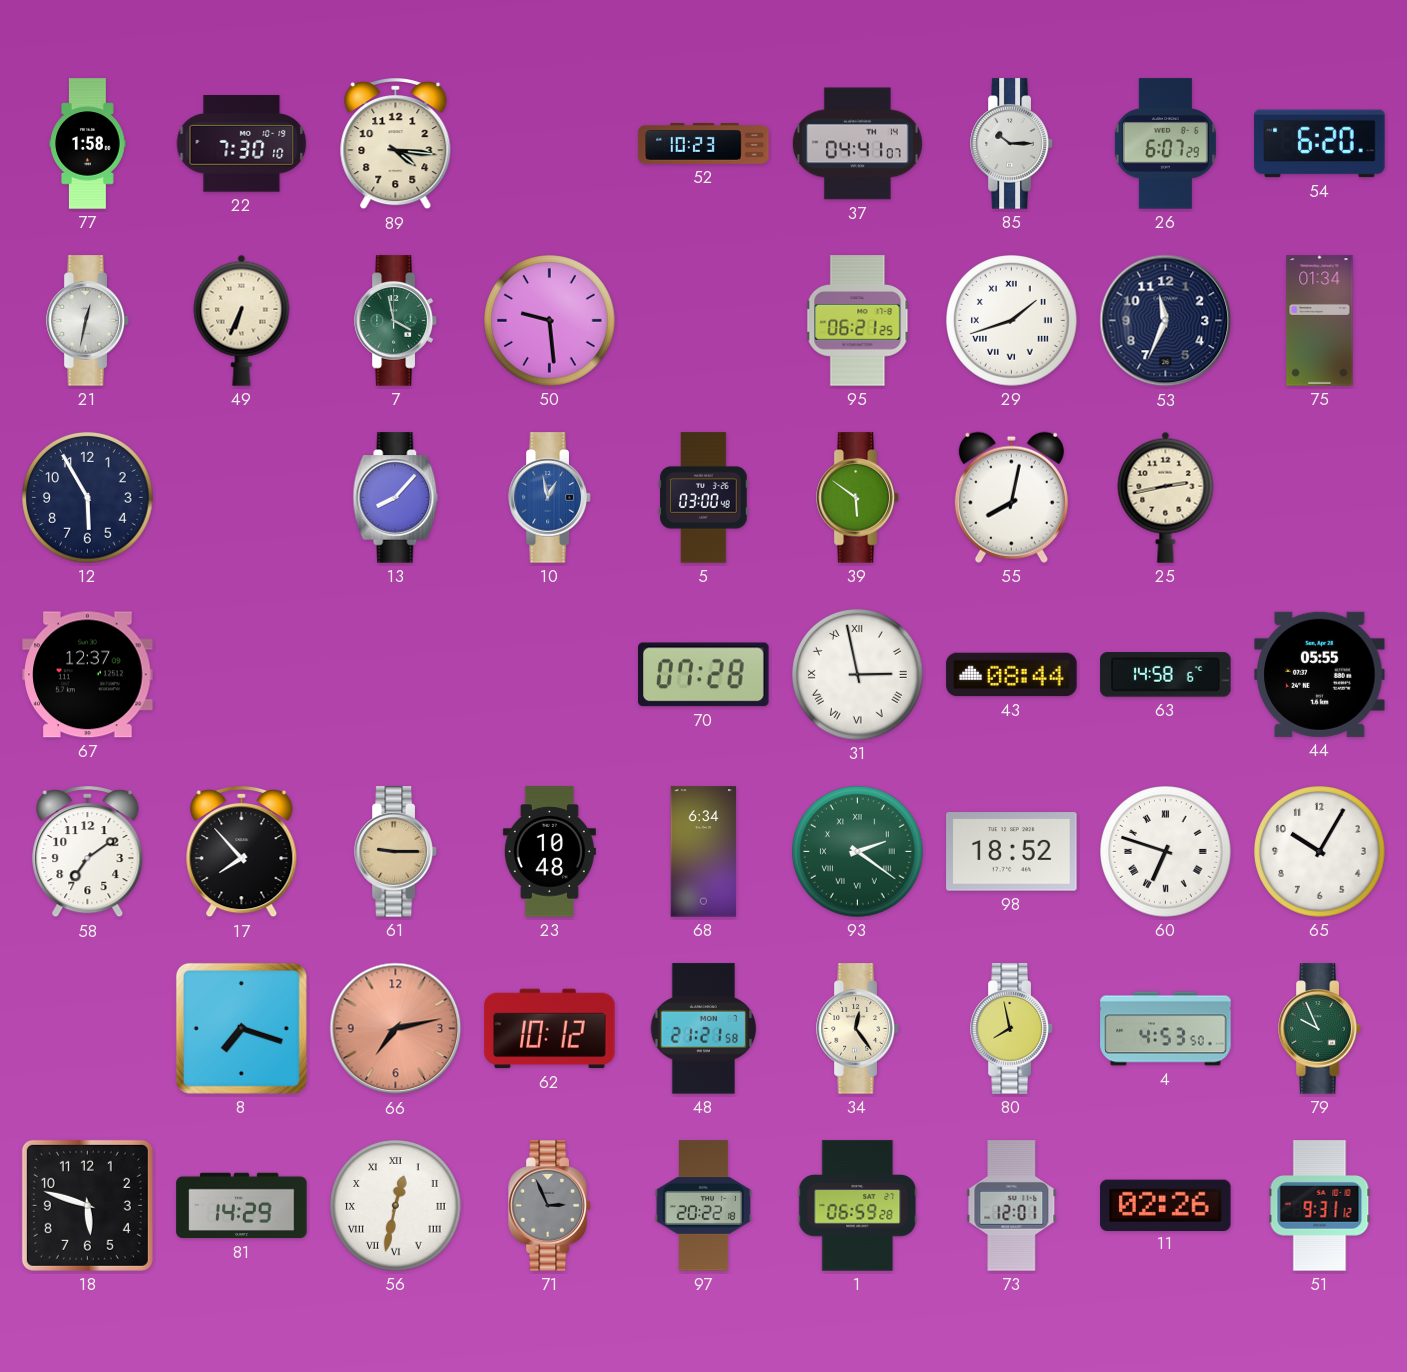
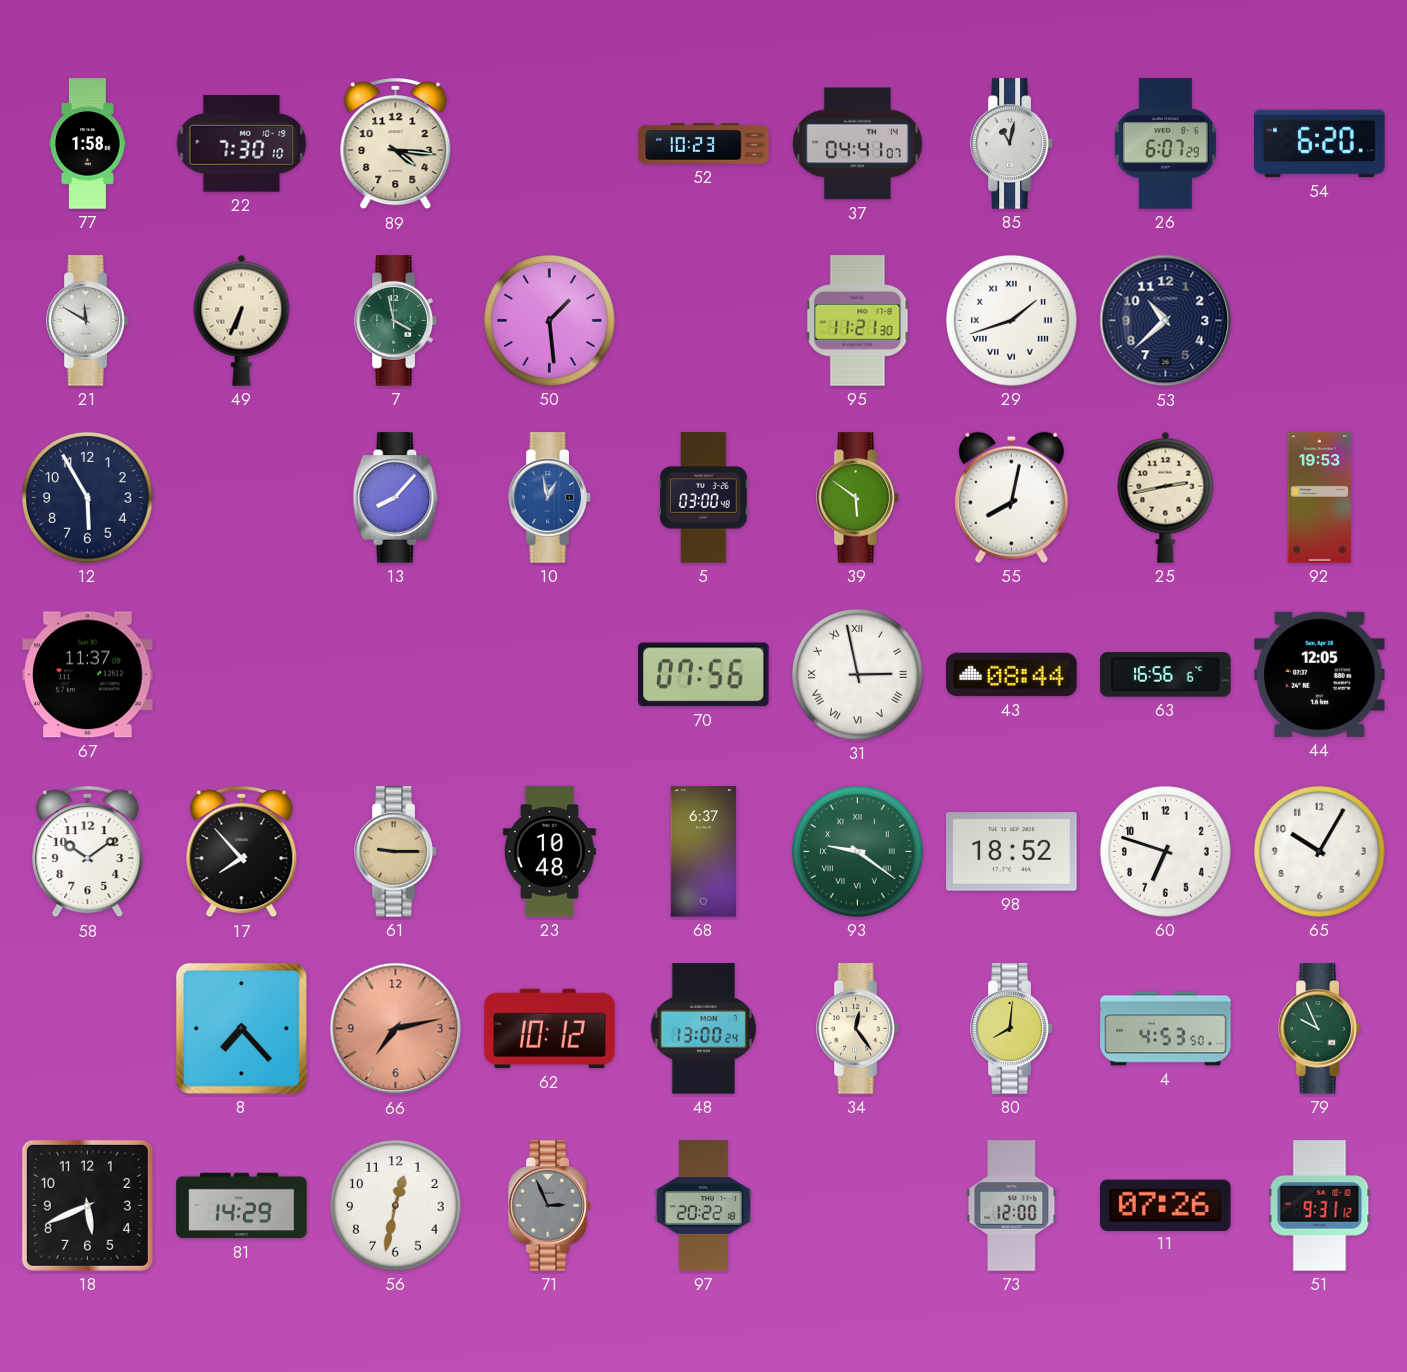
85: 10:15 -> 11:02
21: 12:32 -> 11:50
50: 9:29 -> 1:29
95: 06:21 -> 11:21
53: 11:34 -> 10:38
75: 01:34 -> none
92: none -> 19:53
67: 12:37 -> 11:37
70: 07:28 -> 07:56
63: 14:58 -> 16:56
44: 05:55 -> 12:05
58: 7:09 -> 10:09
68: 6:34 -> 6:37
93: 2:21 -> 9:21
60 numerals: Roman -> Arabic
8: 7:18 -> 7:23
48: 21:21 -> 13:00
80: 7:58 -> 8:01
18: 5:48 -> 5:41
56 numerals: Roman -> Arabic
1: 06:59 -> none
73: 12:01 -> 12:00
11: 02:26 -> 07:26
